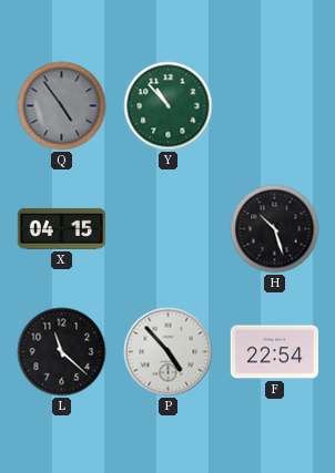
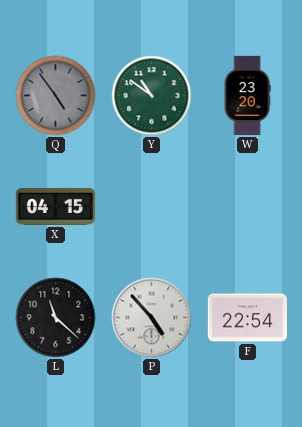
Y: 10:53 -> 10:51
W: none -> 23:20
H: 10:27 -> none
